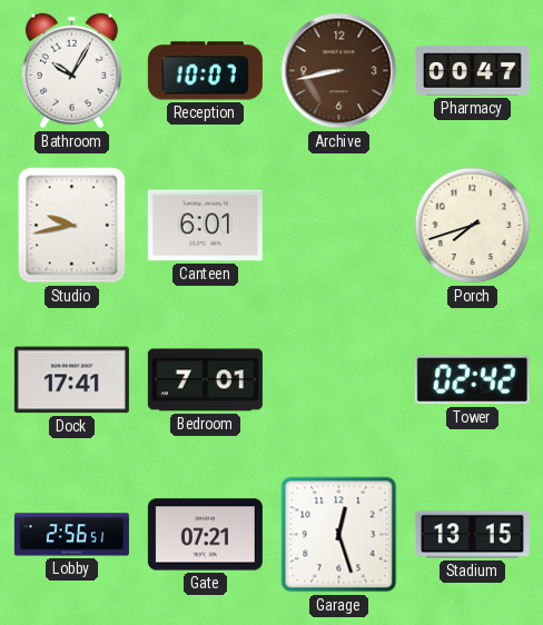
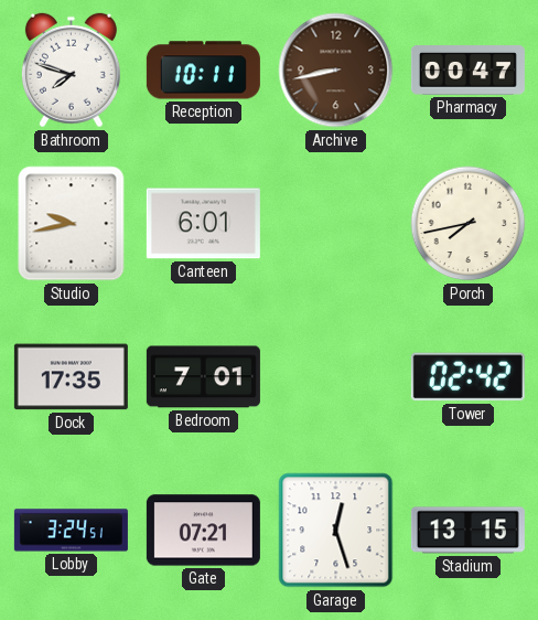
Bathroom: 10:05 -> 7:48
Reception: 10:07 -> 10:11
Porch: 7:42 -> 7:43
Dock: 17:41 -> 17:35
Lobby: 2:56 -> 3:24
